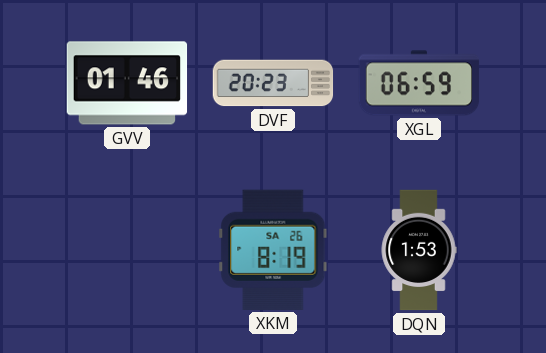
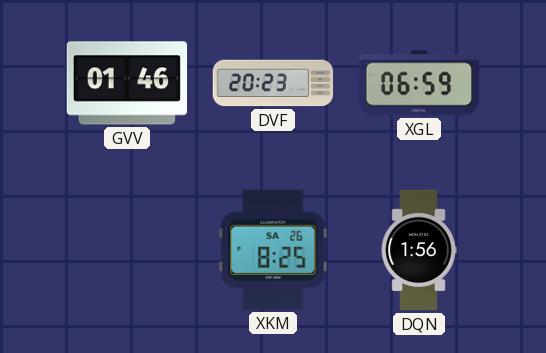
XKM: 8:19 -> 8:25
DQN: 1:53 -> 1:56
